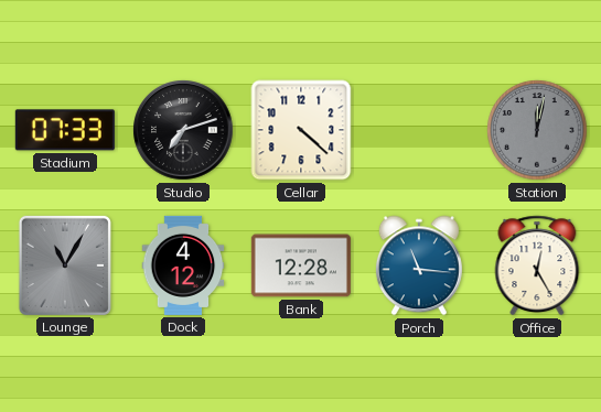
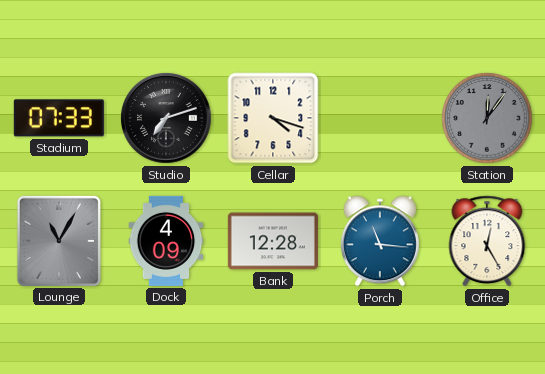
Cellar: 4:22 -> 4:18
Station: 12:02 -> 12:06
Dock: 4:12 -> 4:09
